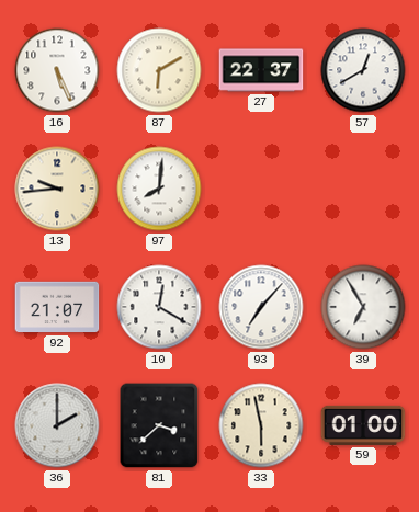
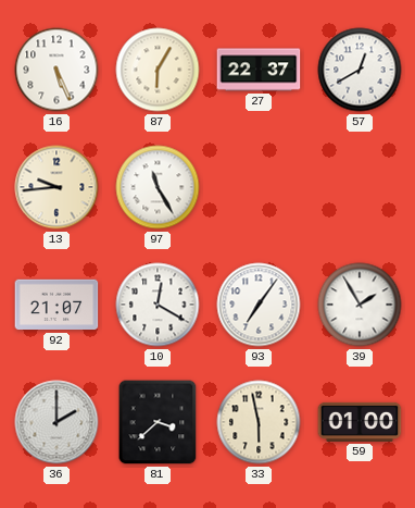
87: 6:10 -> 6:05
97: 8:01 -> 11:25
93: 7:07 -> 7:06
39: 6:55 -> 1:55
